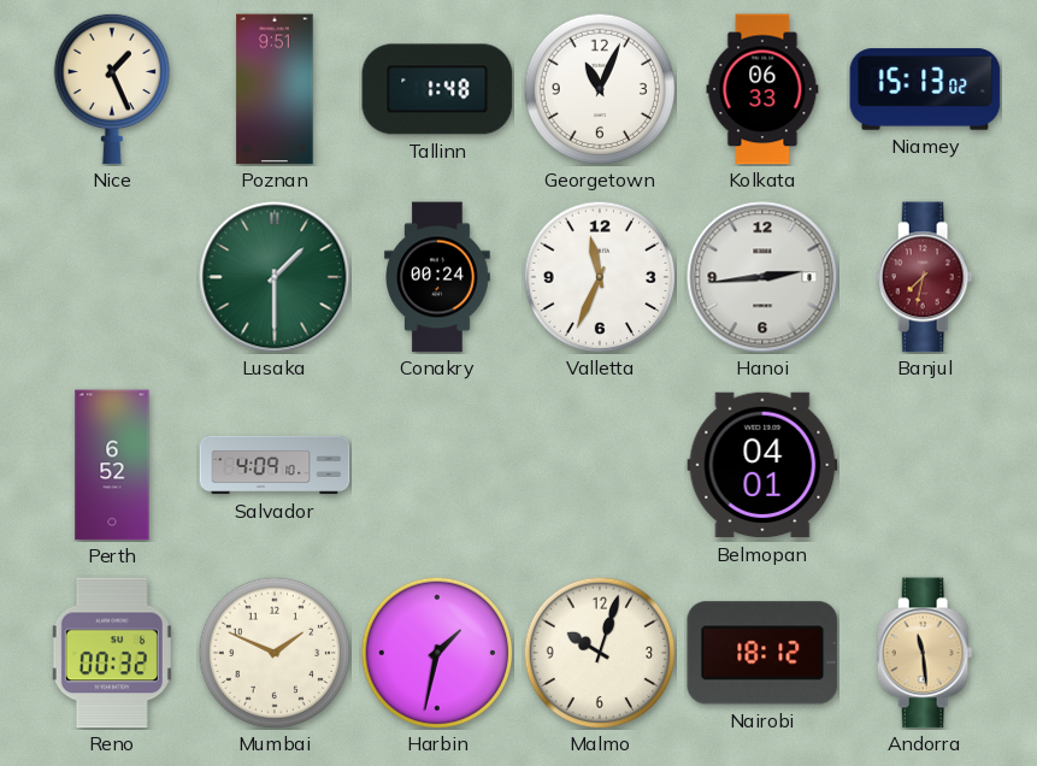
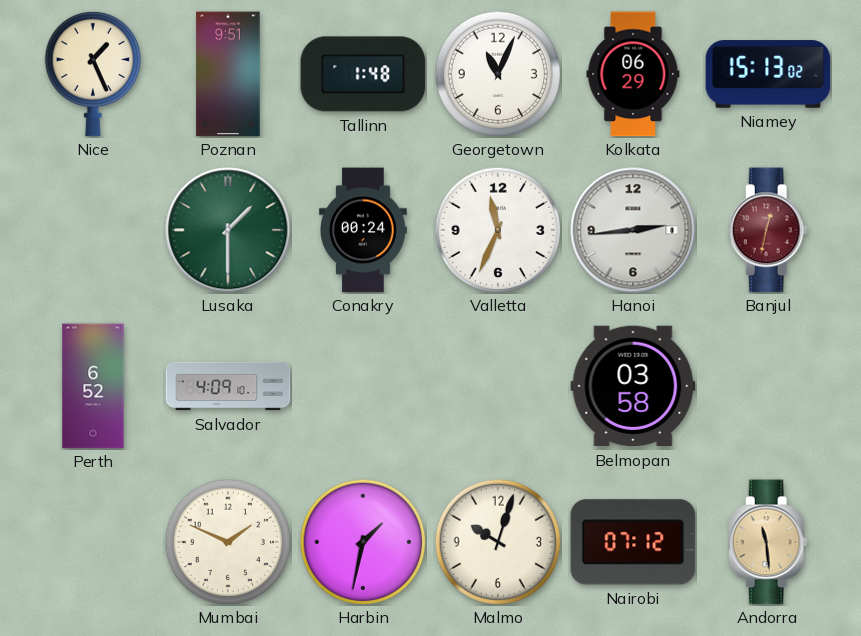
Kolkata: 06:33 -> 06:29
Banjul: 7:32 -> 12:32
Belmopan: 04:01 -> 03:58
Reno: 00:32 -> none
Nairobi: 18:12 -> 07:12
